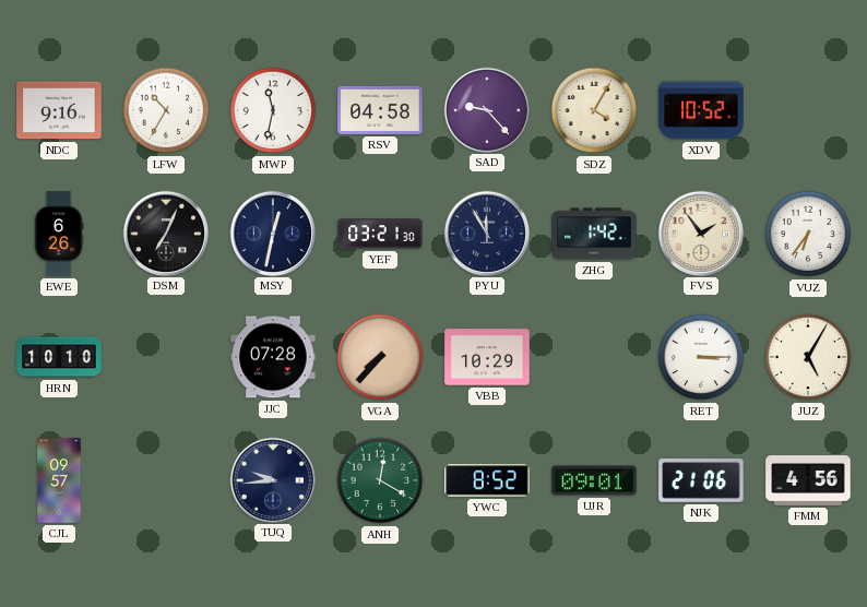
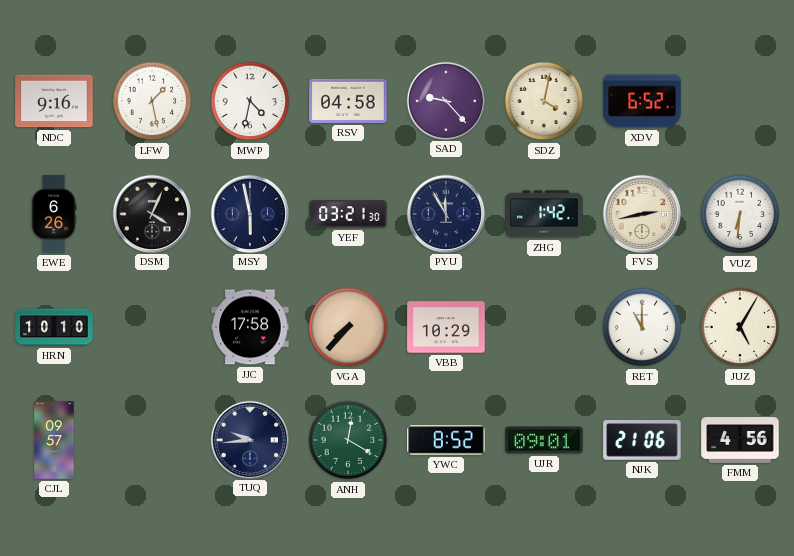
LFW: 10:35 -> 1:28
MWP: 11:32 -> 4:32
SDZ: 4:05 -> 4:02
XDV: 10:52 -> 6:52
DSM: 7:04 -> 4:04
MSY: 12:32 -> 5:58
FVS: 1:54 -> 2:43
VUZ: 6:36 -> 6:31
JJC: 07:28 -> 17:58
RET: 3:15 -> 11:00
